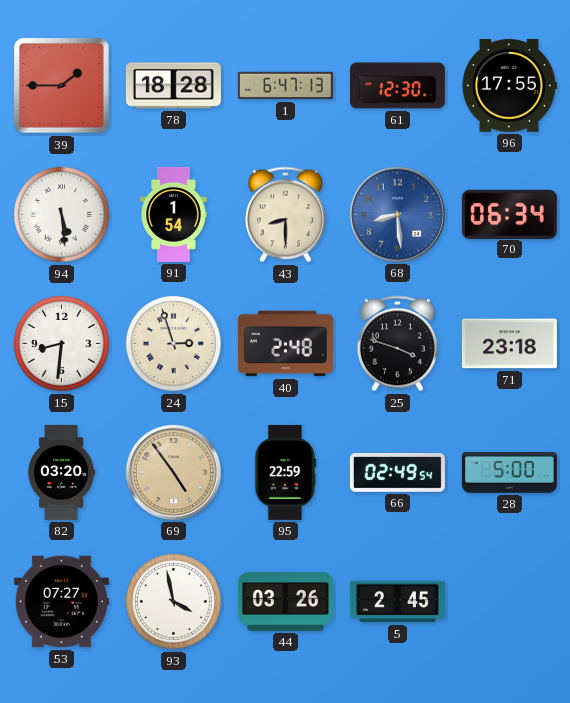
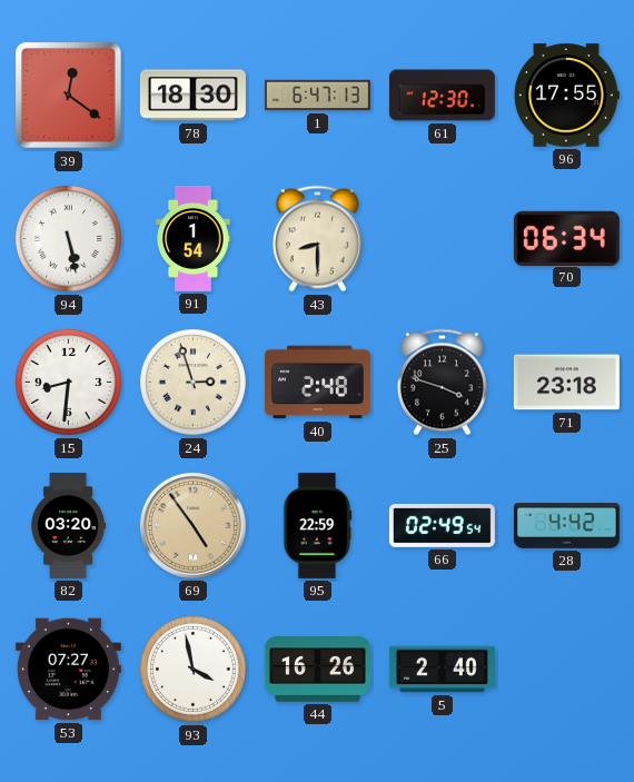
39: 1:45 -> 12:21
78: 18:28 -> 18:30
94: 5:29 -> 5:28
68: 8:29 -> none
28: 5:00 -> 4:42
44: 03:26 -> 16:26
5: 2:45 -> 2:40
